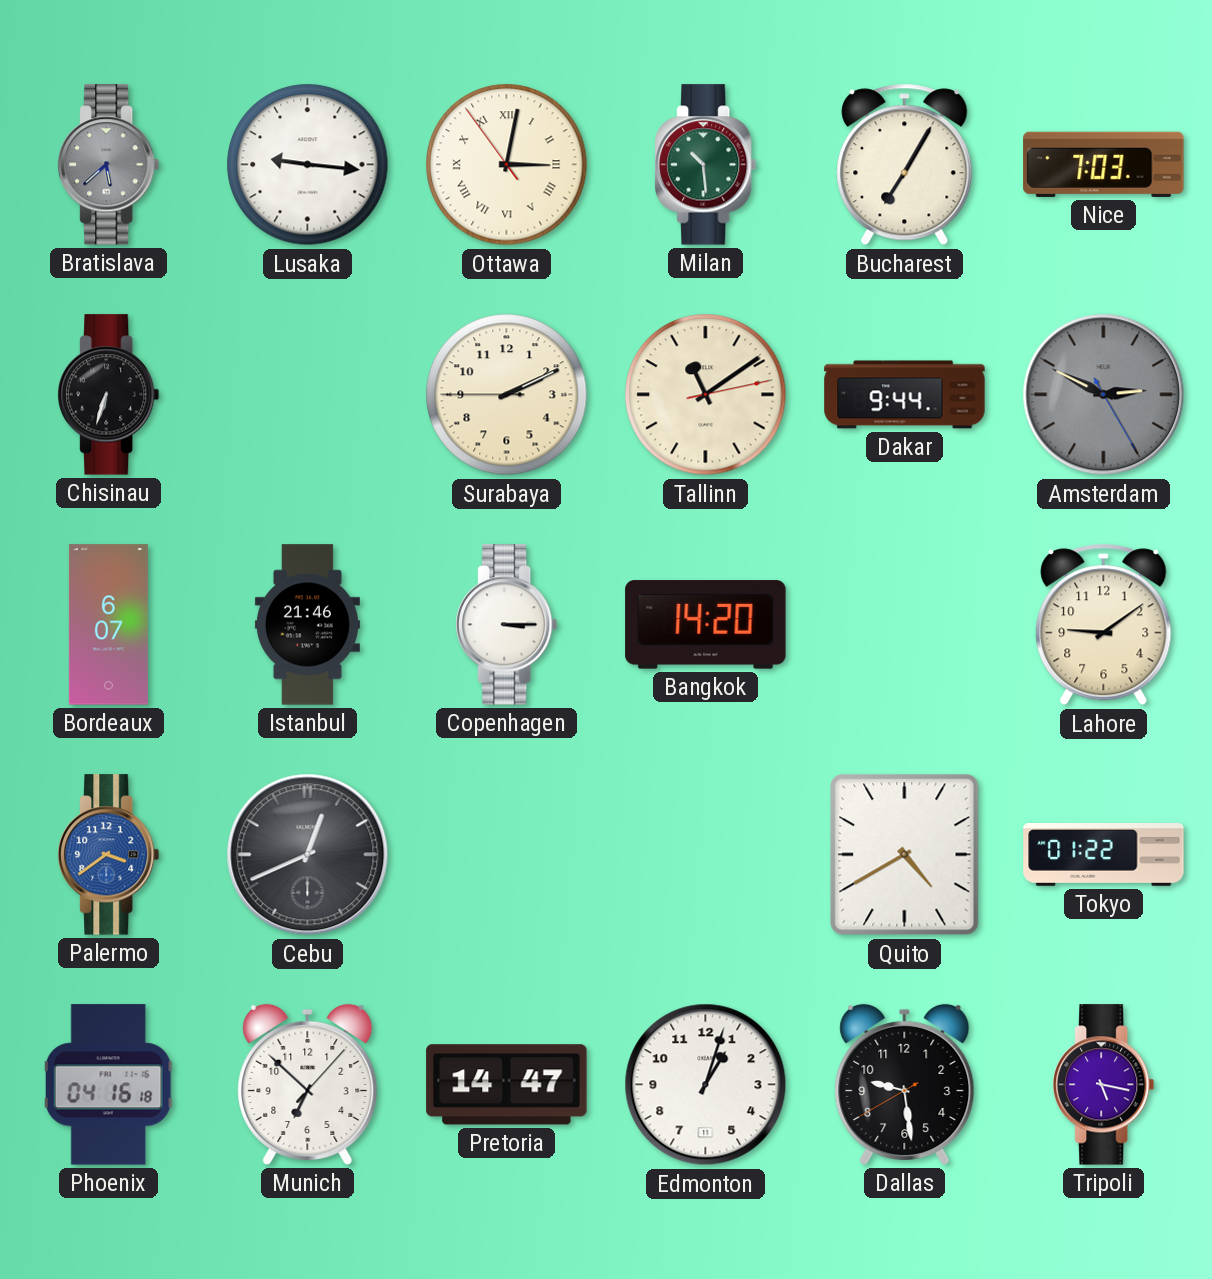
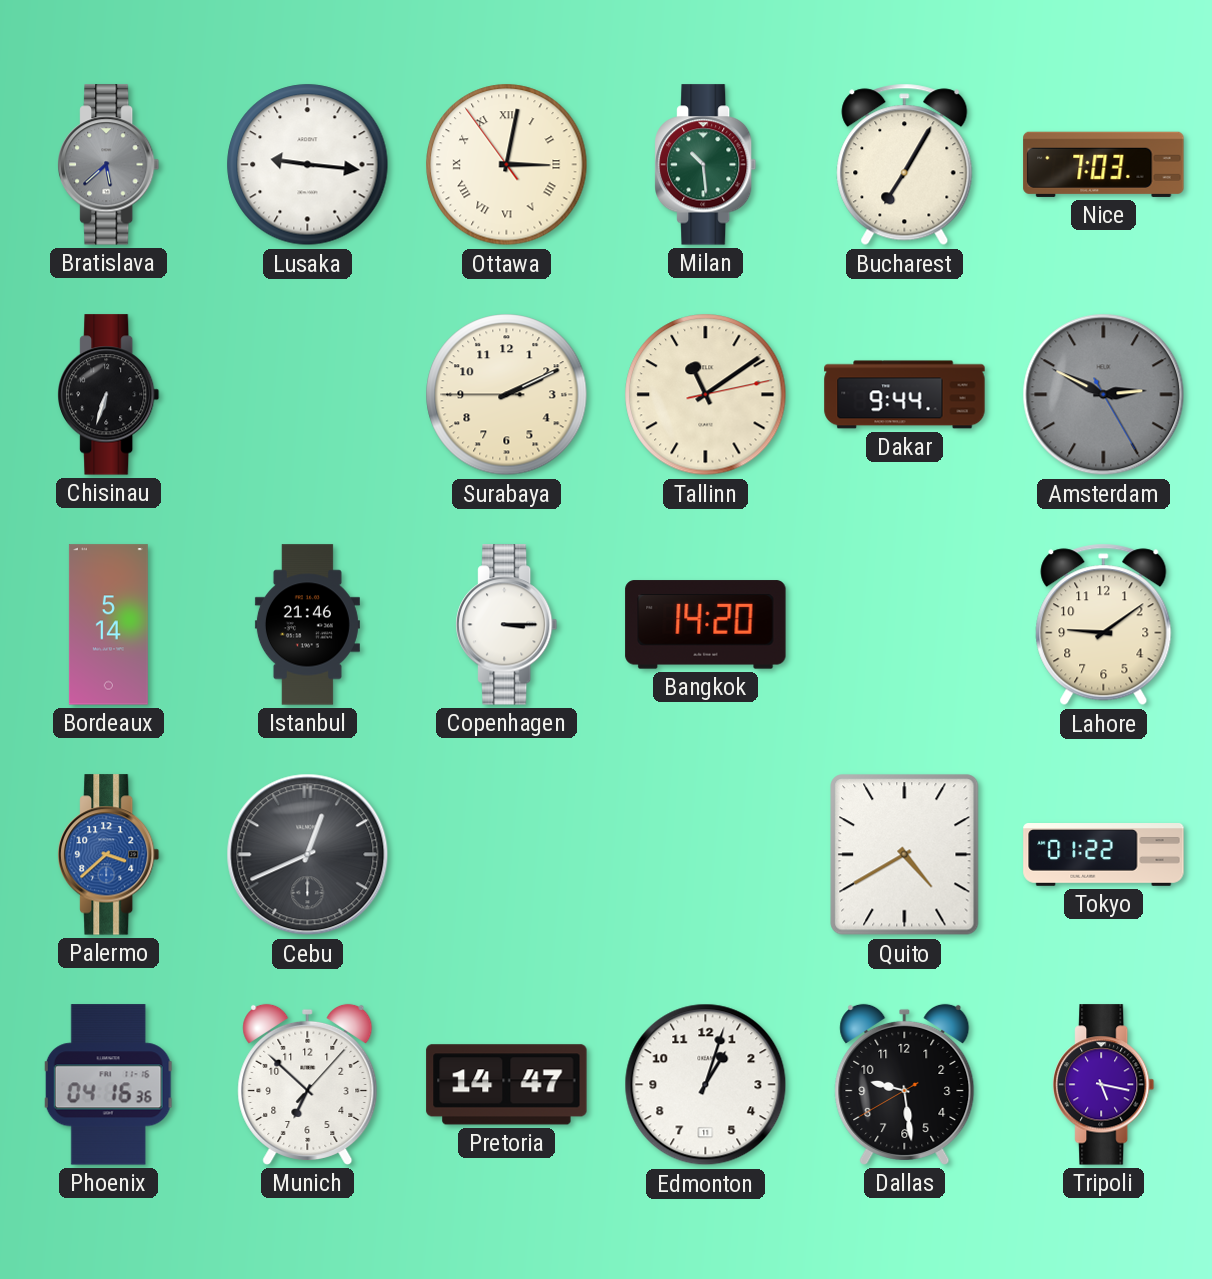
Bordeaux: 6:07 -> 5:14
Palermo: 3:39 -> 3:38
Phoenix: 04:16:18 -> 04:16:36
